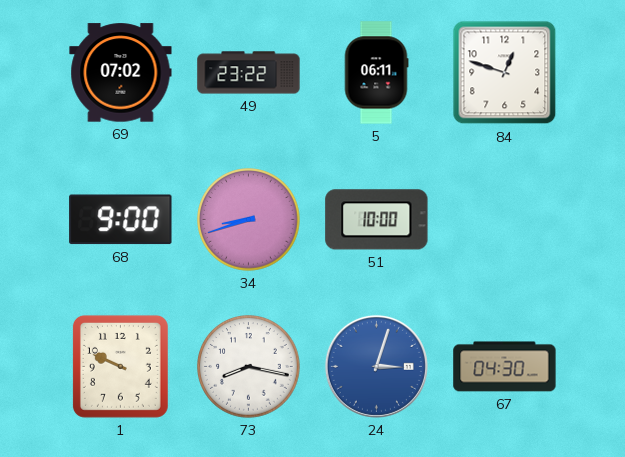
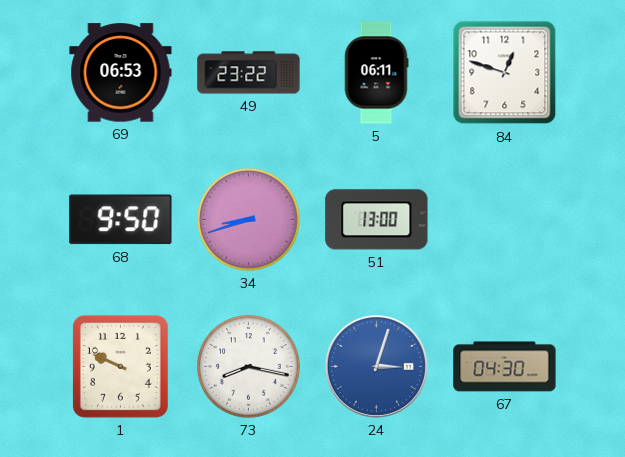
69: 07:02 -> 06:53
68: 9:00 -> 9:50
51: 10:00 -> 13:00
